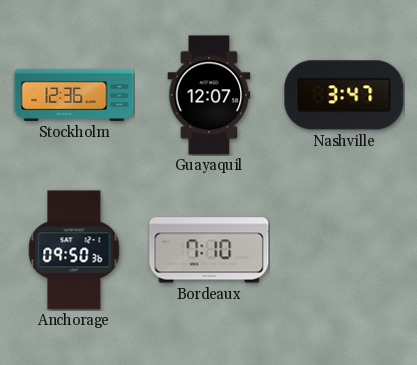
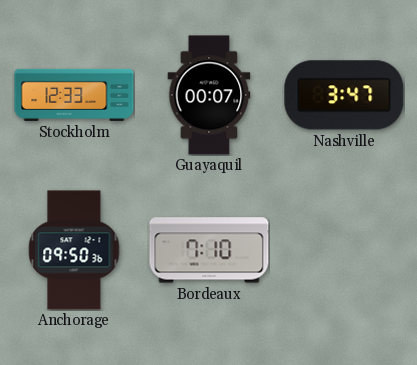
Stockholm: 12:36 -> 12:33
Guayaquil: 12:07 -> 00:07
